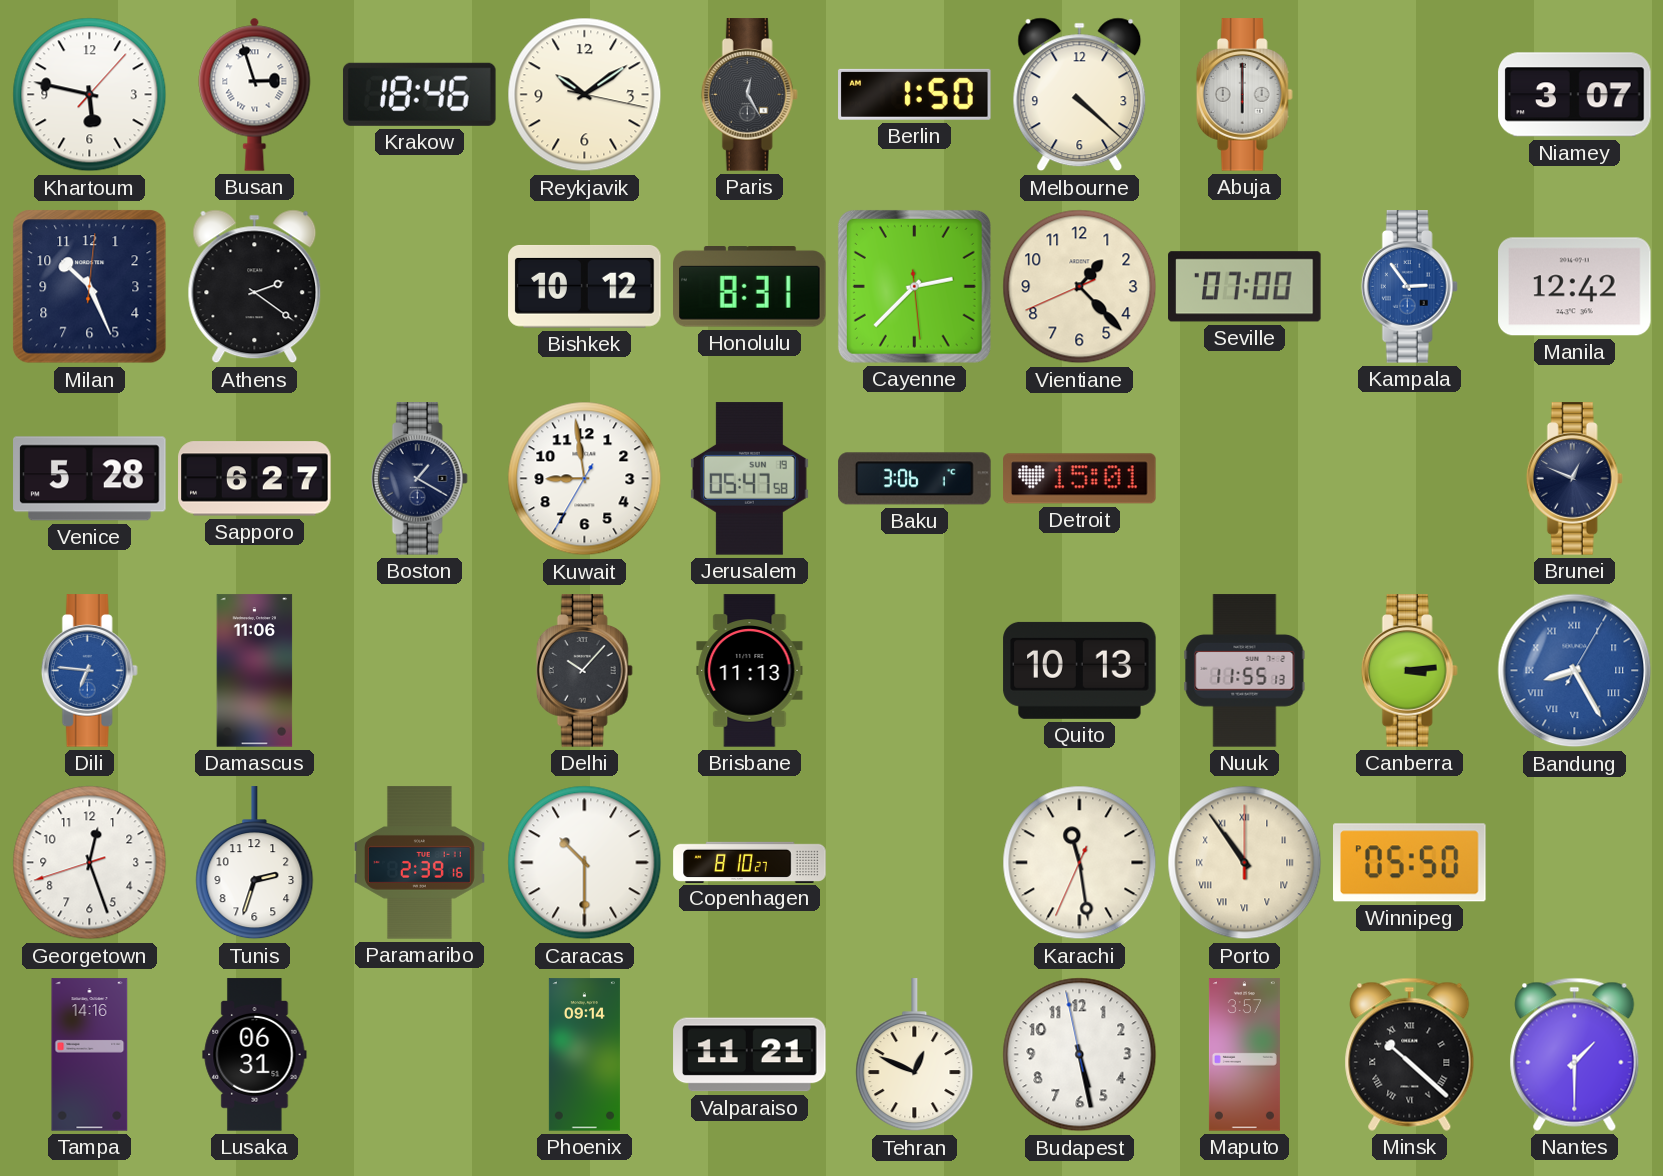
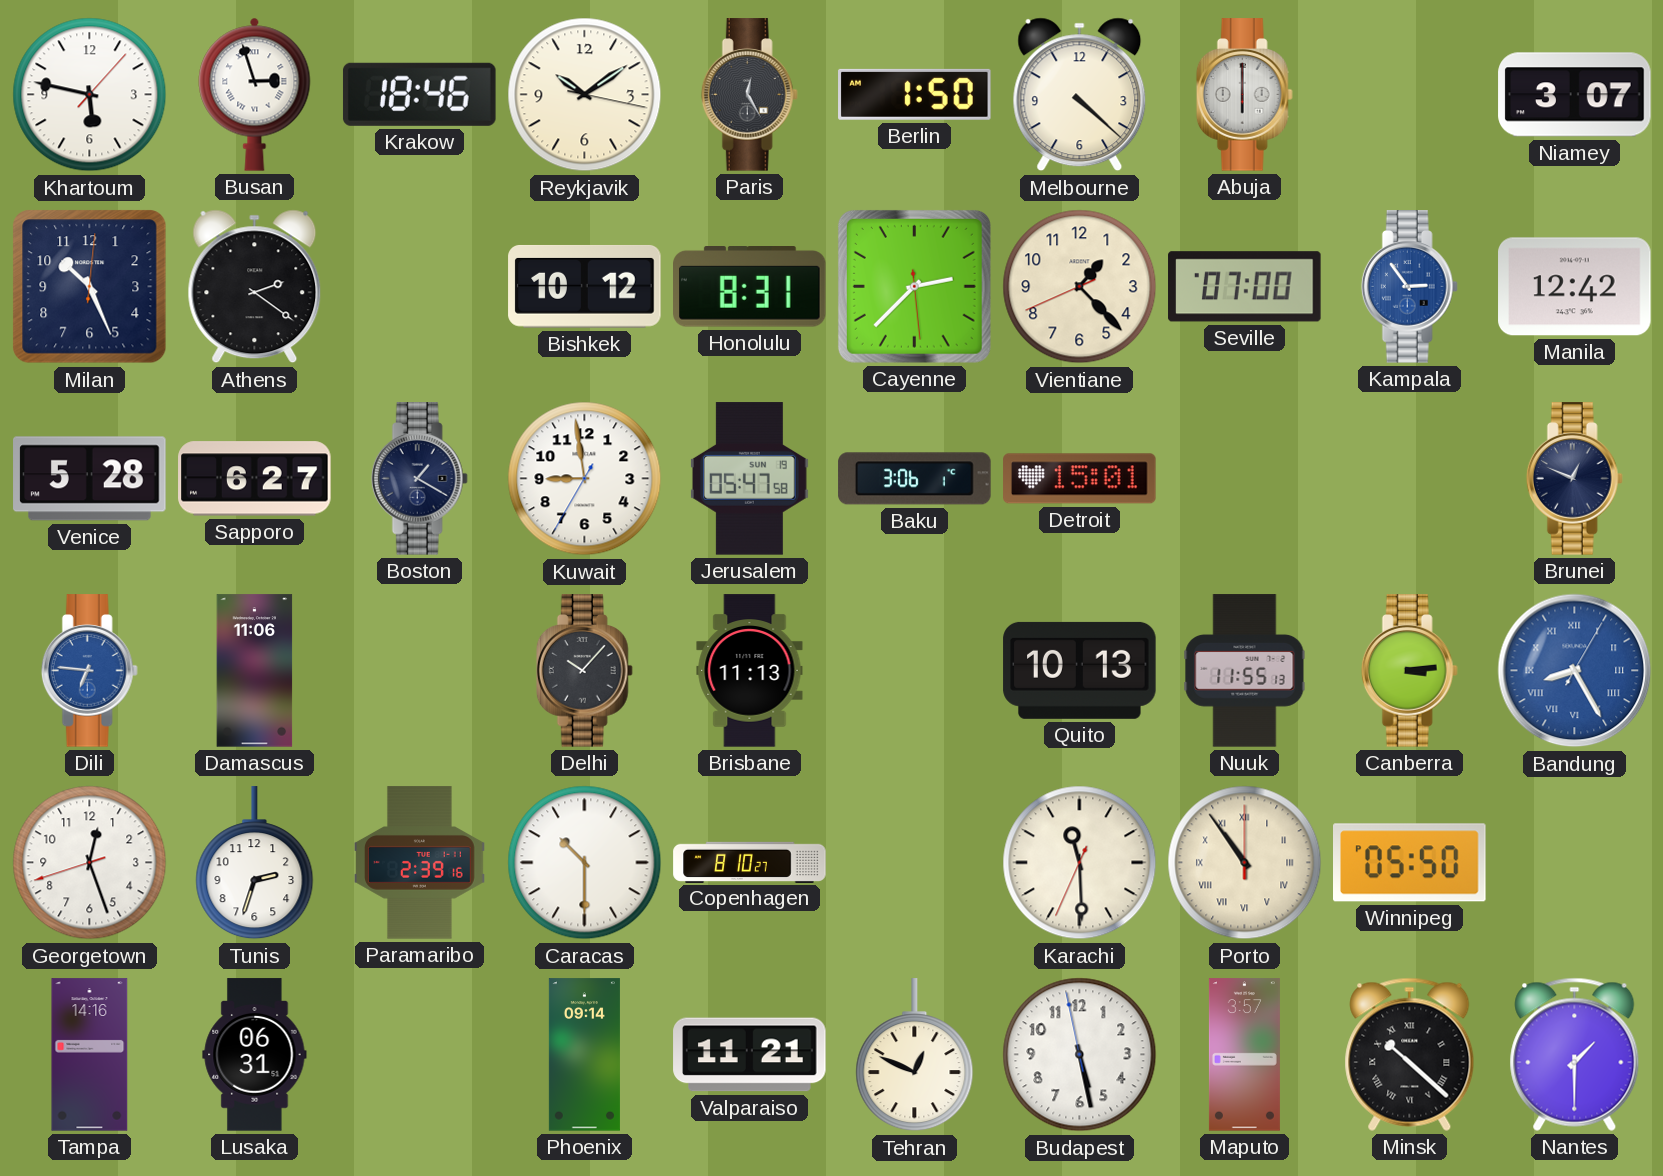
Karachi: 11:28 -> 11:29
